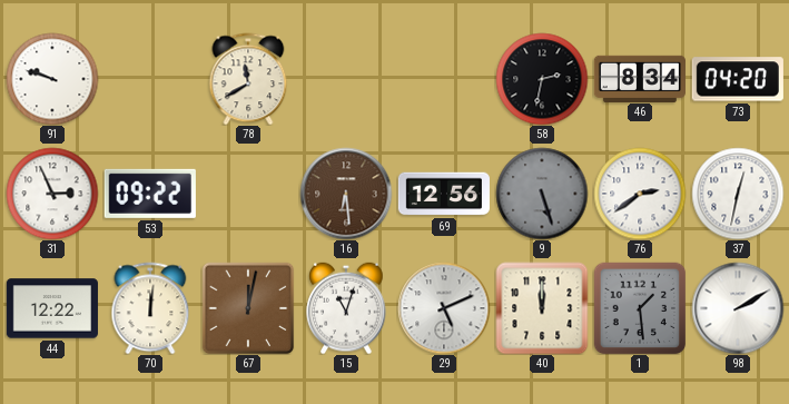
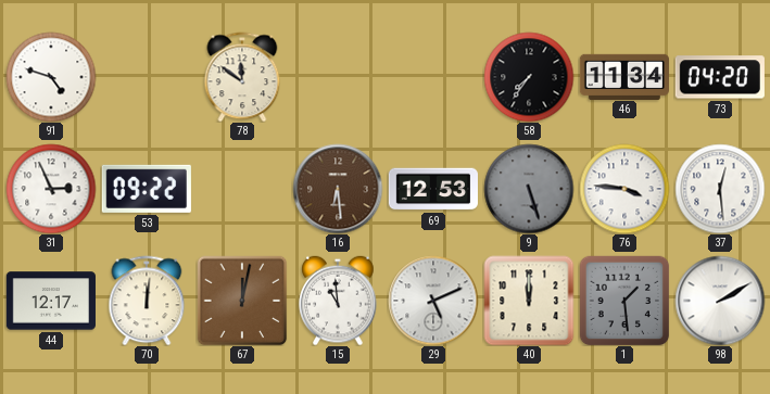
91: 9:48 -> 4:48
78: 11:40 -> 11:51
58: 2:32 -> 7:36
46: 8:34 -> 11:34
69: 12:56 -> 12:53
76: 2:39 -> 3:46
37: 12:32 -> 12:29
44: 12:22 -> 12:17
15: 11:03 -> 10:59
